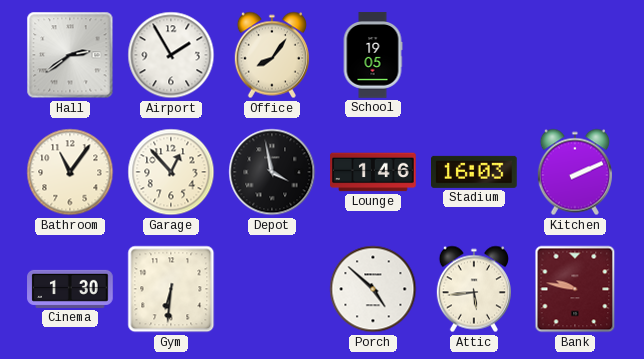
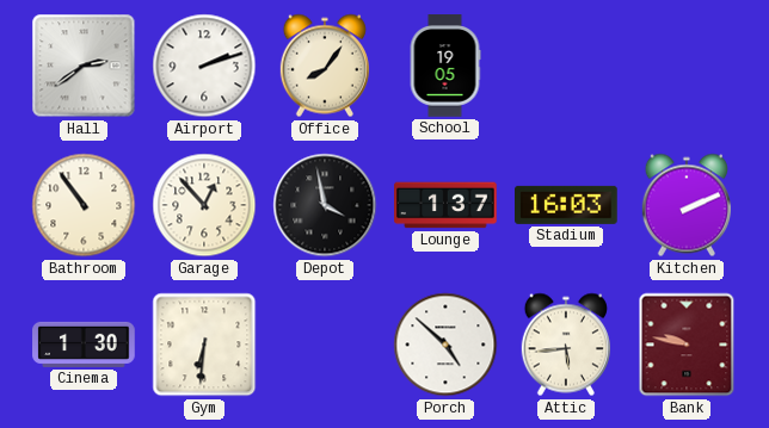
Airport: 1:55 -> 2:12
Bathroom: 11:06 -> 10:54
Lounge: 1:46 -> 1:37
